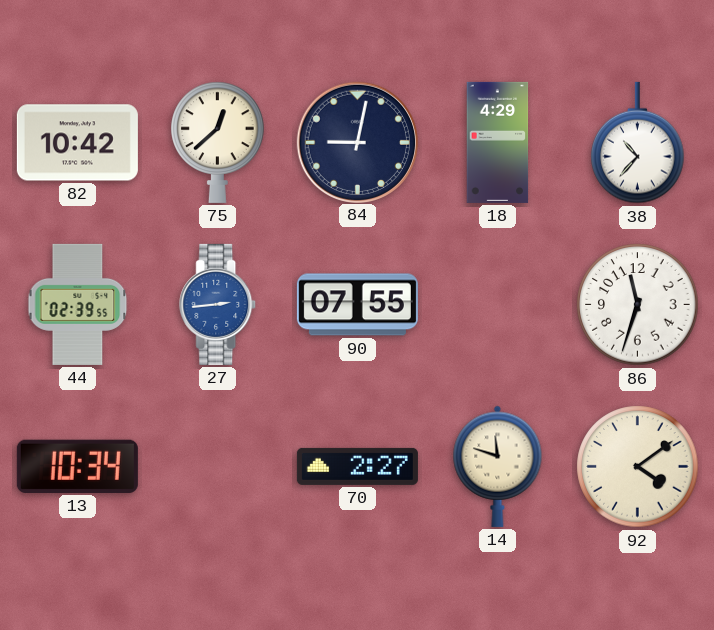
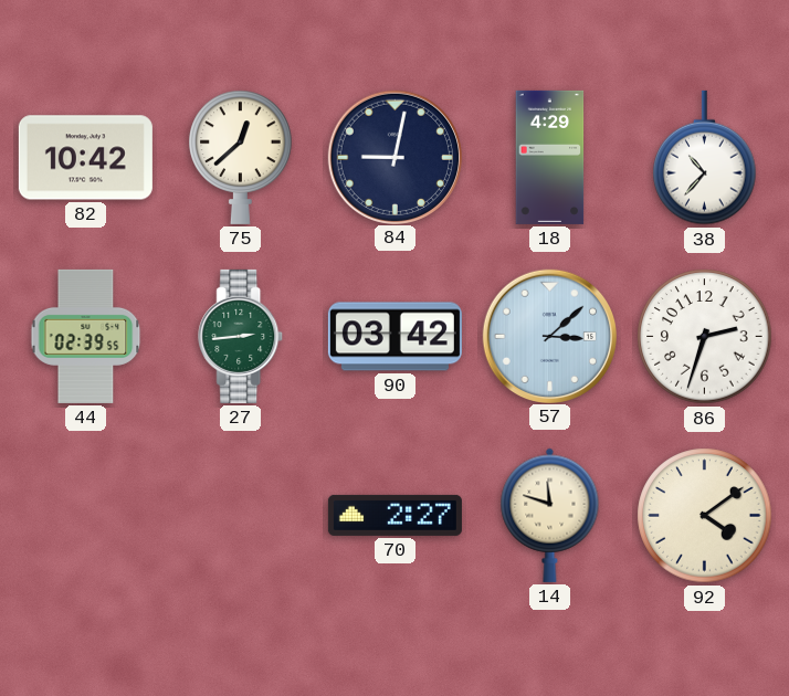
27 dial: blue -> green
90: 07:55 -> 03:42
57: none -> 3:08
86: 11:33 -> 2:33
13: 10:34 -> none
